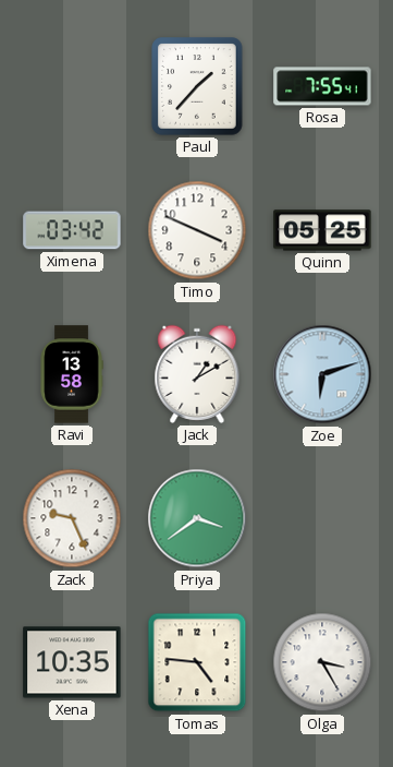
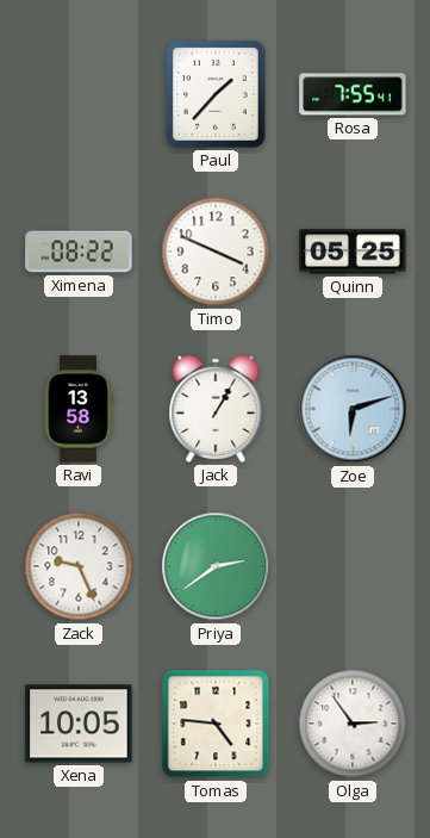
Ximena: 03:42 -> 08:22
Jack: 1:10 -> 1:05
Priya: 3:39 -> 2:39
Xena: 10:35 -> 10:05
Olga: 3:25 -> 2:54
